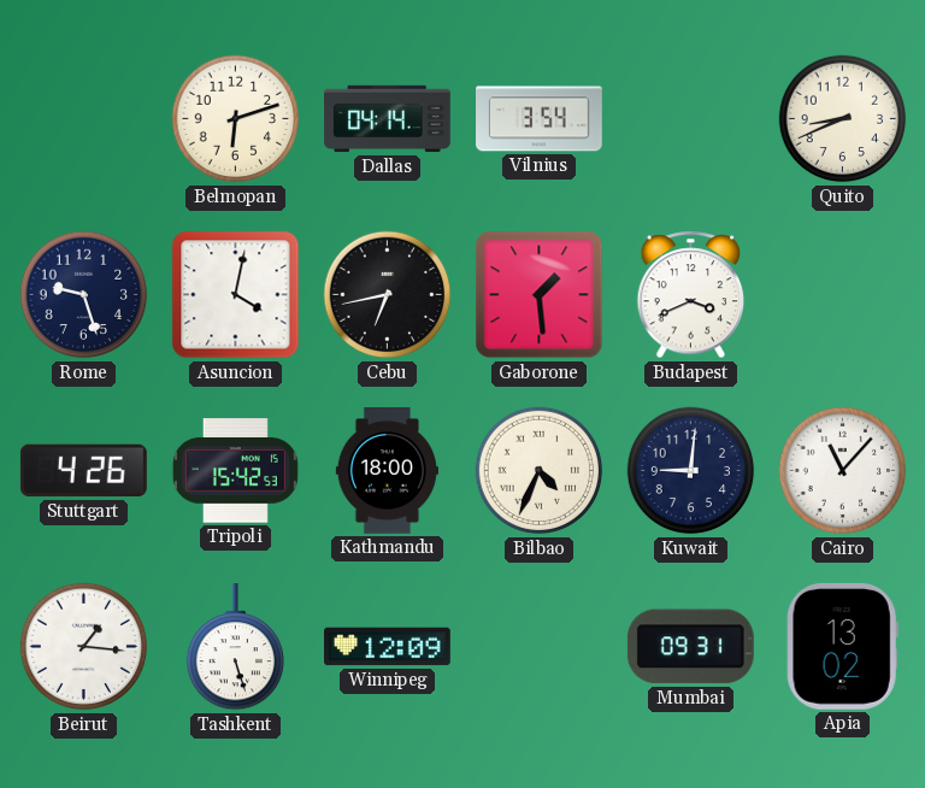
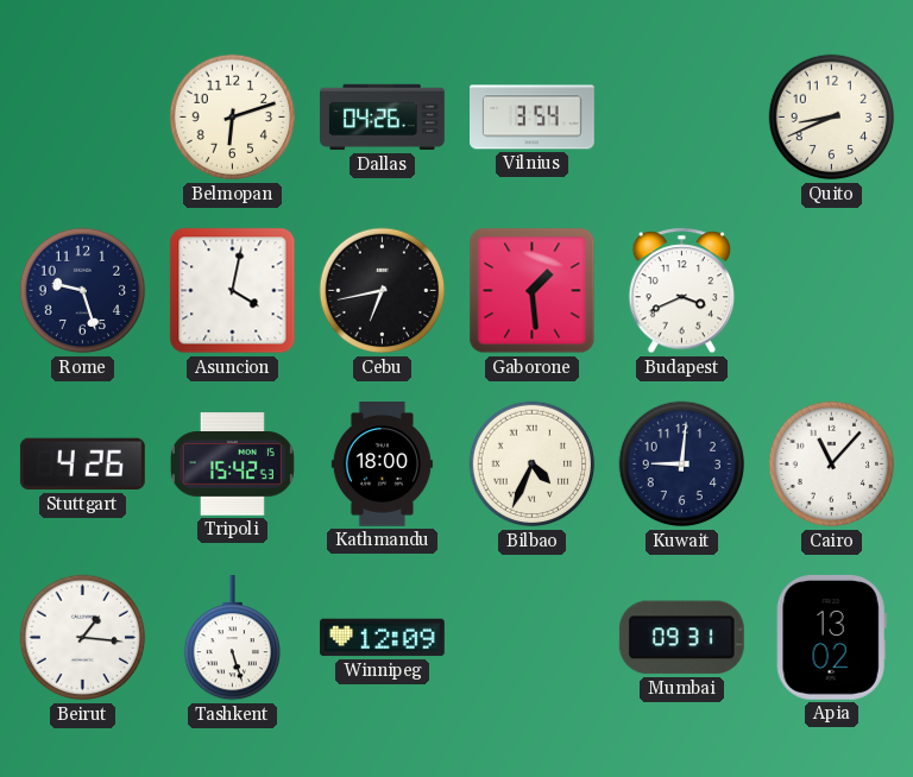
Dallas: 04:14 -> 04:26
